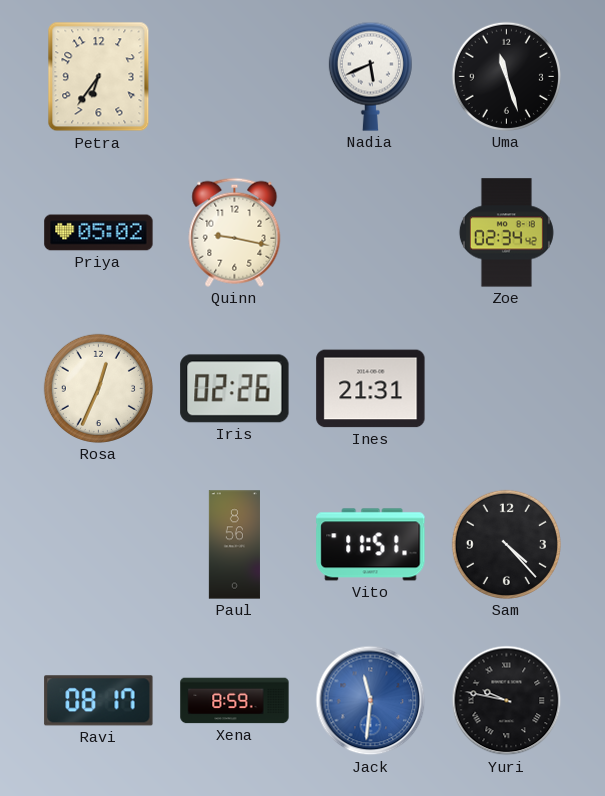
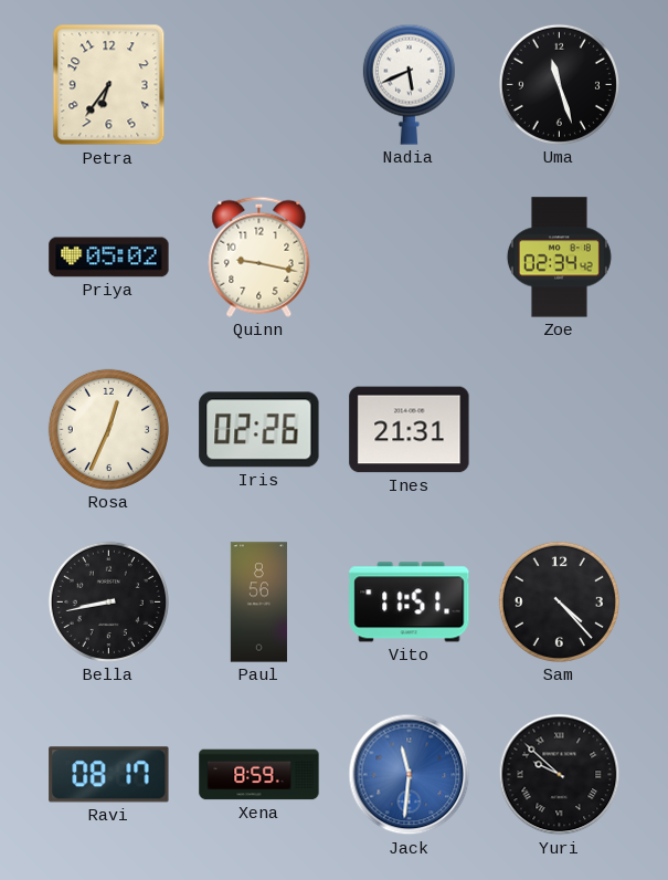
Bella: none -> 8:43
Yuri: 9:47 -> 9:52
